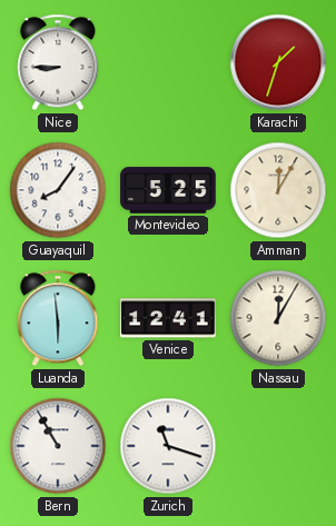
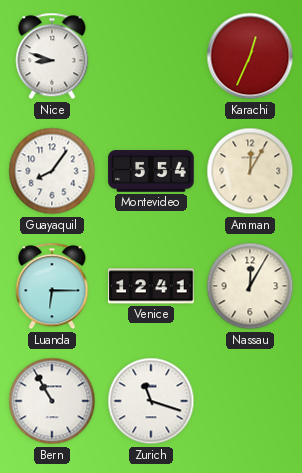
Nice: 8:45 -> 8:48
Karachi: 1:33 -> 12:34
Montevideo: 5:25 -> 5:54
Luanda: 5:59 -> 6:15
